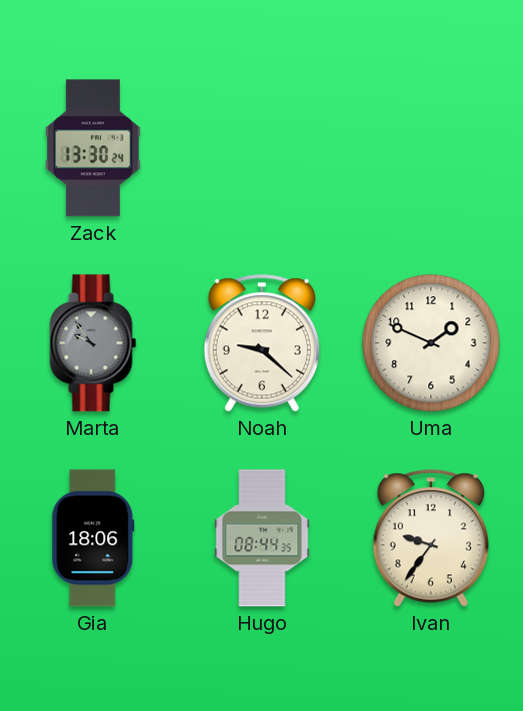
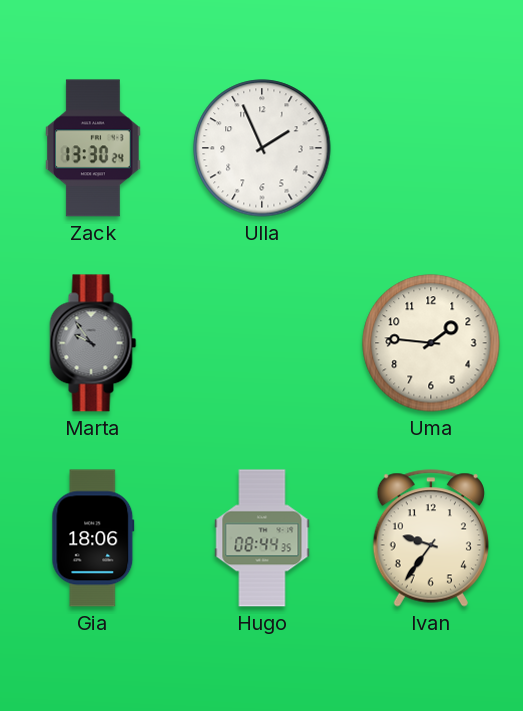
Ulla: none -> 1:56
Noah: 9:22 -> none
Uma: 1:49 -> 1:46
